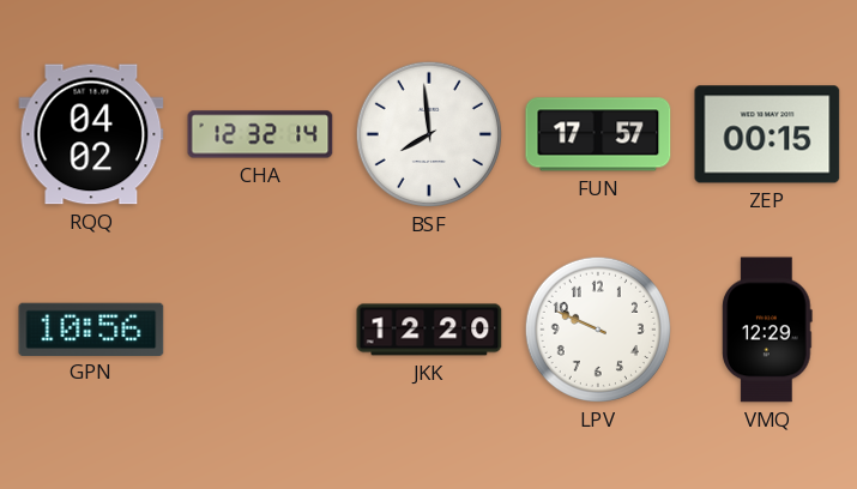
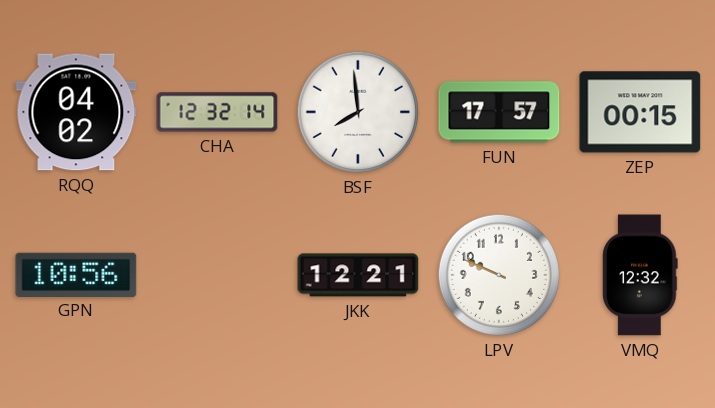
JKK: 12:20 -> 12:21
VMQ: 12:29 -> 12:32
